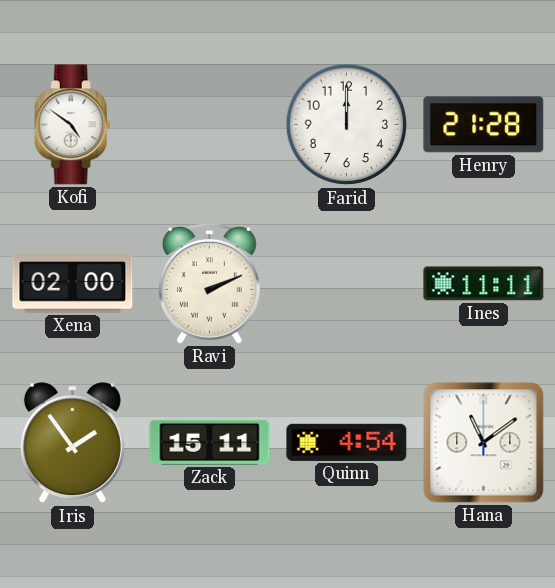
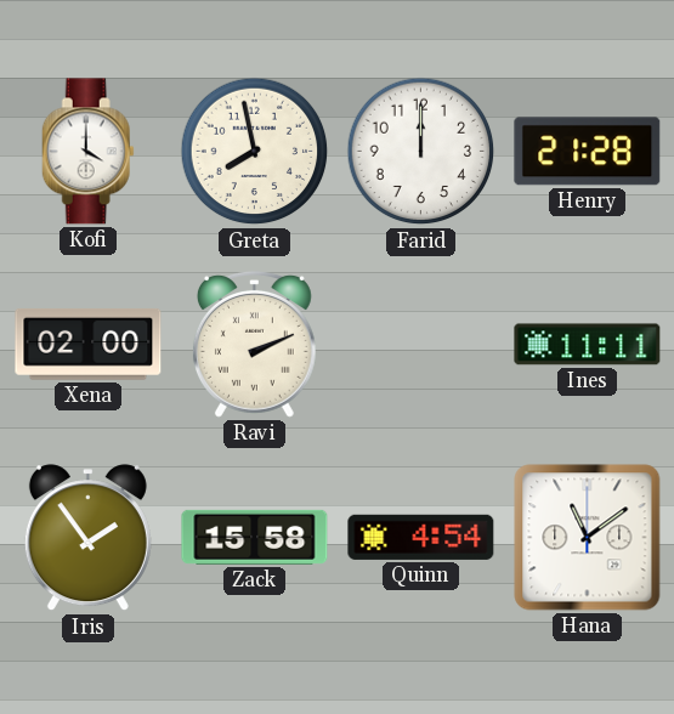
Kofi: 4:51 -> 4:00
Greta: none -> 7:58
Zack: 15:11 -> 15:58
